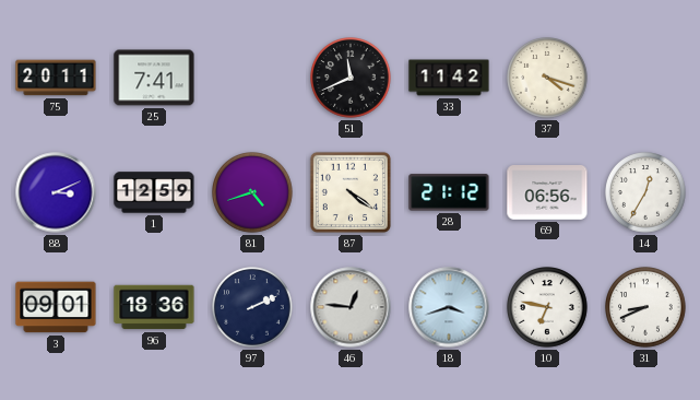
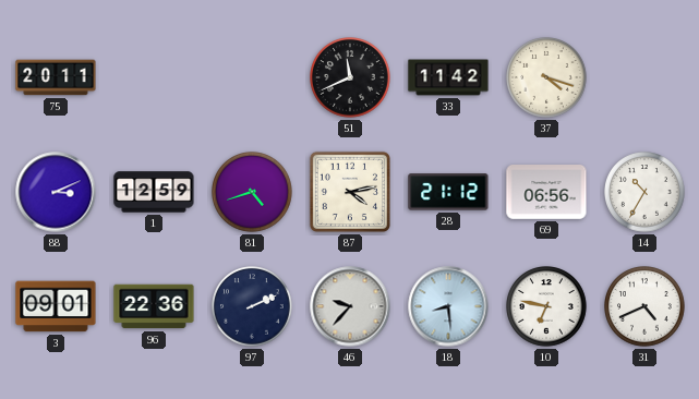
25: 7:41 -> none
87: 4:21 -> 4:13
14: 12:35 -> 10:35
96: 18:36 -> 22:36
46: 12:46 -> 9:37
18: 3:42 -> 8:29
31: 8:41 -> 4:41
